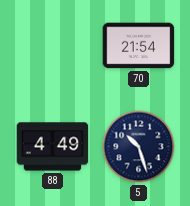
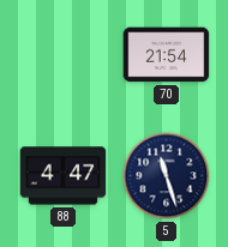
88: 4:49 -> 4:47
5: 10:27 -> 11:27
